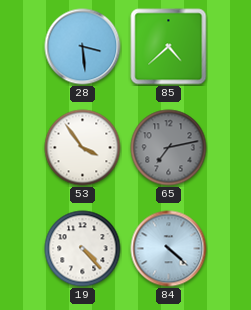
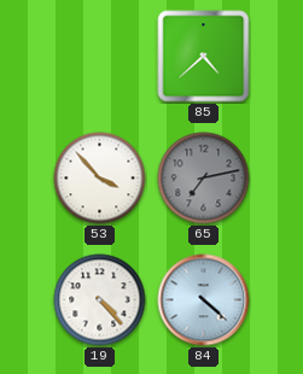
28: 3:29 -> none
53: 3:54 -> 3:53
